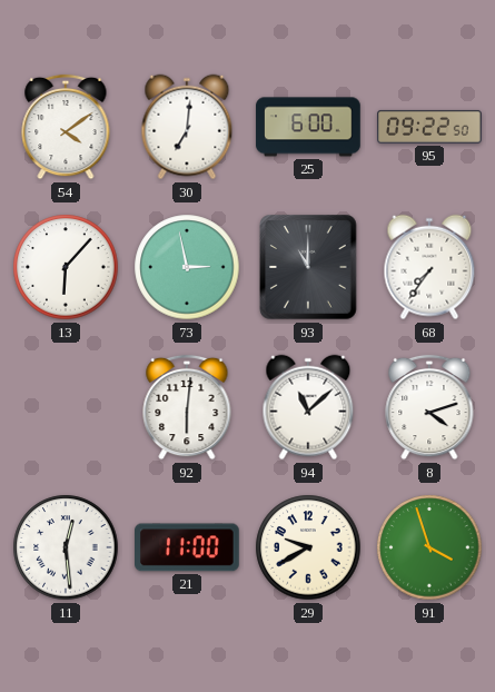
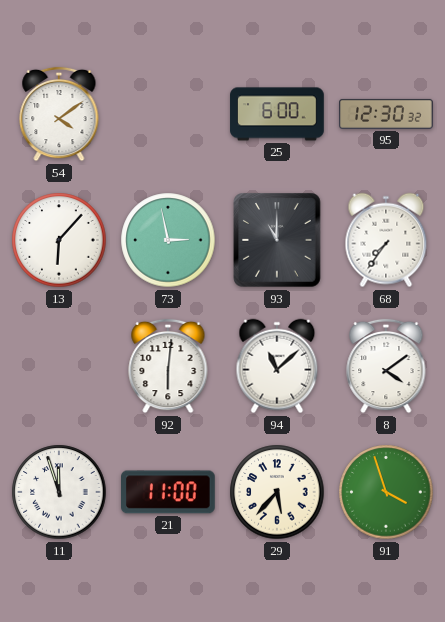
30: 7:01 -> none
95: 09:22 -> 12:30
8: 4:12 -> 4:09
11: 12:29 -> 11:57
29: 9:40 -> 5:37
